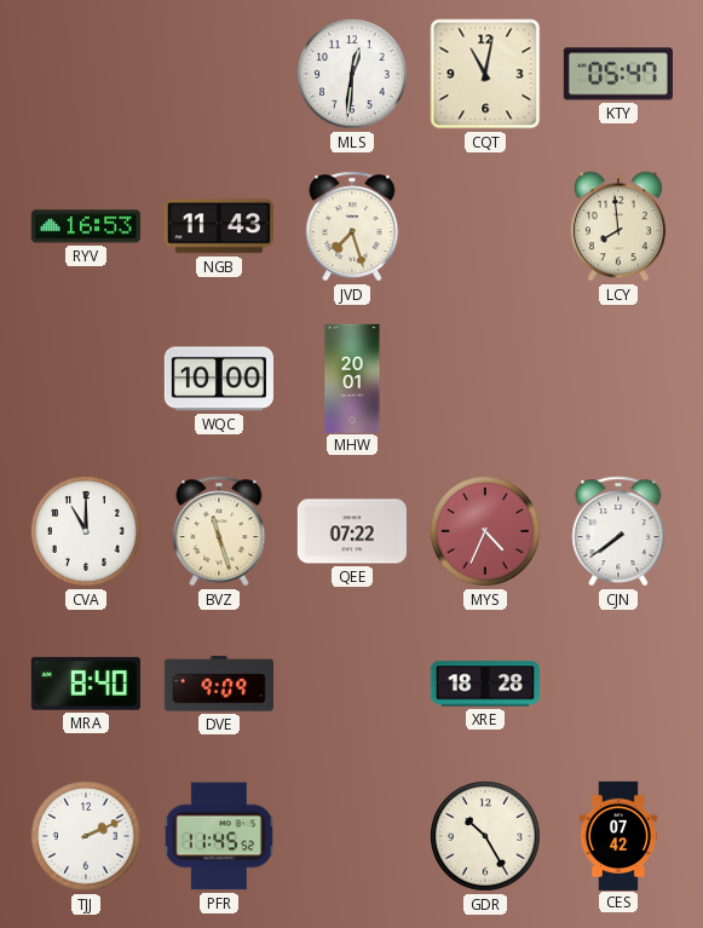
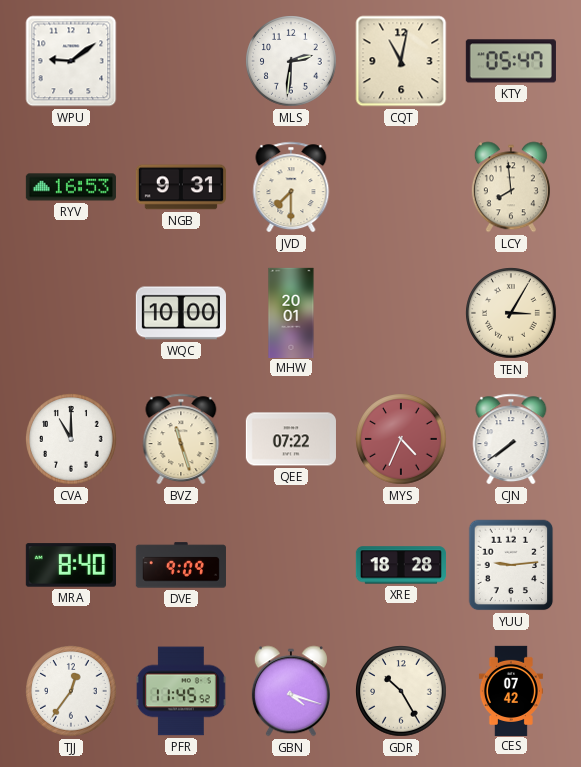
WPU: none -> 9:09
MLS: 12:31 -> 2:31
NGB: 11:43 -> 9:31
JVD: 7:27 -> 7:30
TEN: none -> 3:05
YUU: none -> 9:14
TJJ: 2:11 -> 12:36
GBN: none -> 4:18
